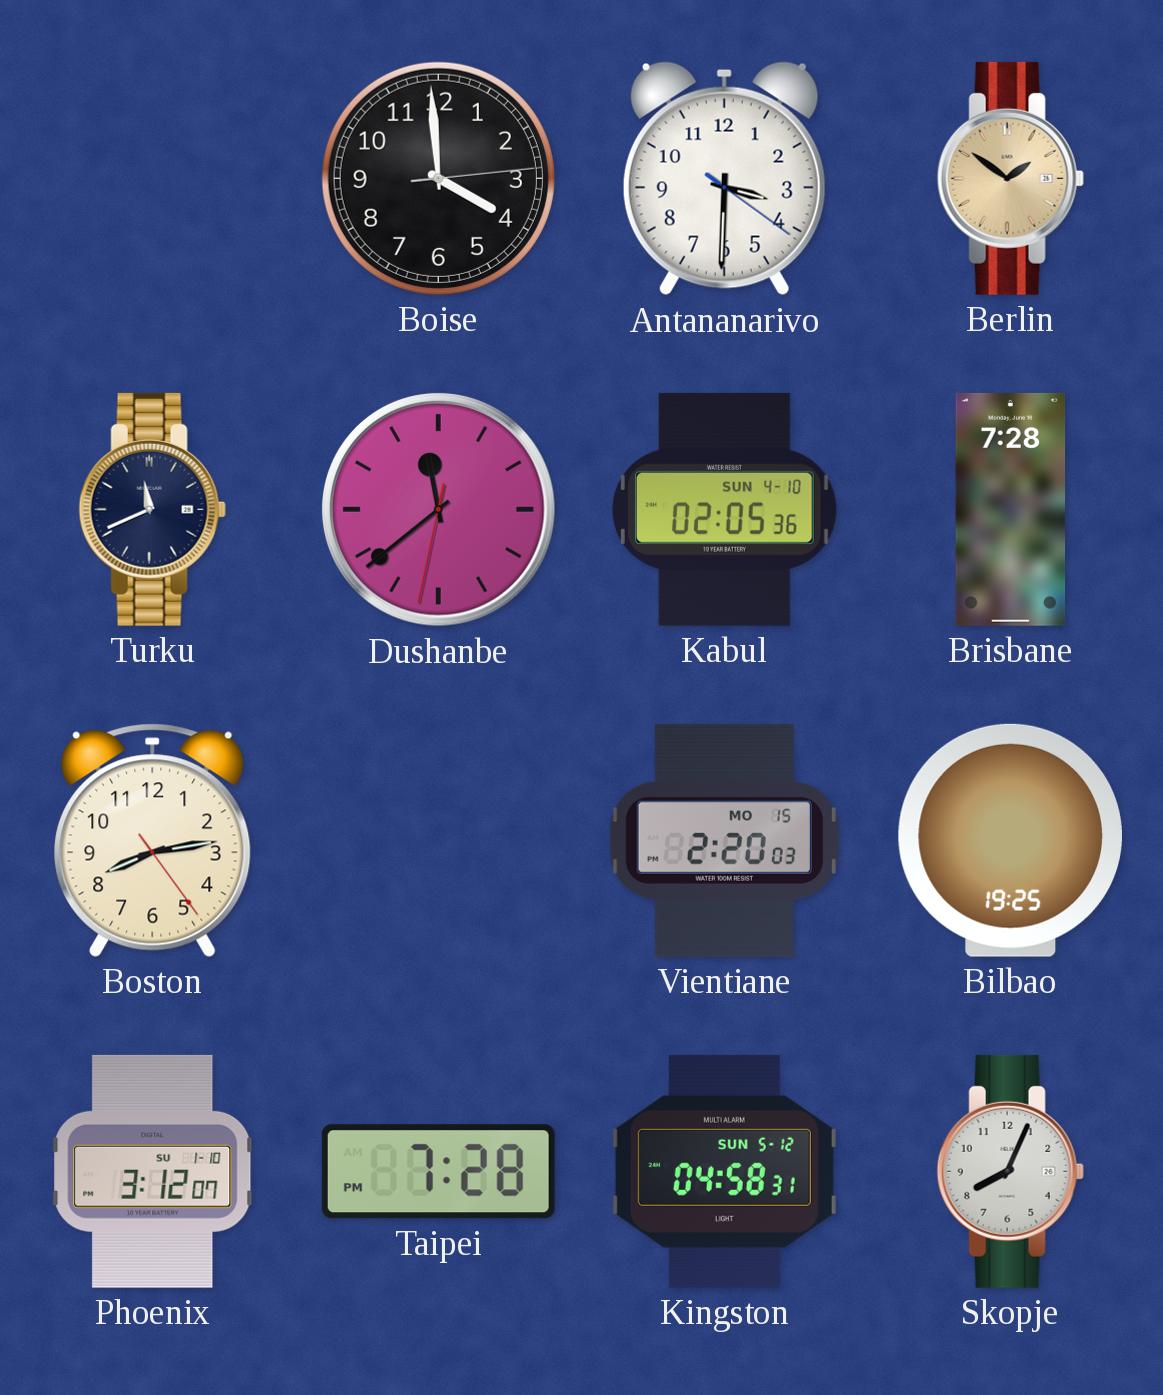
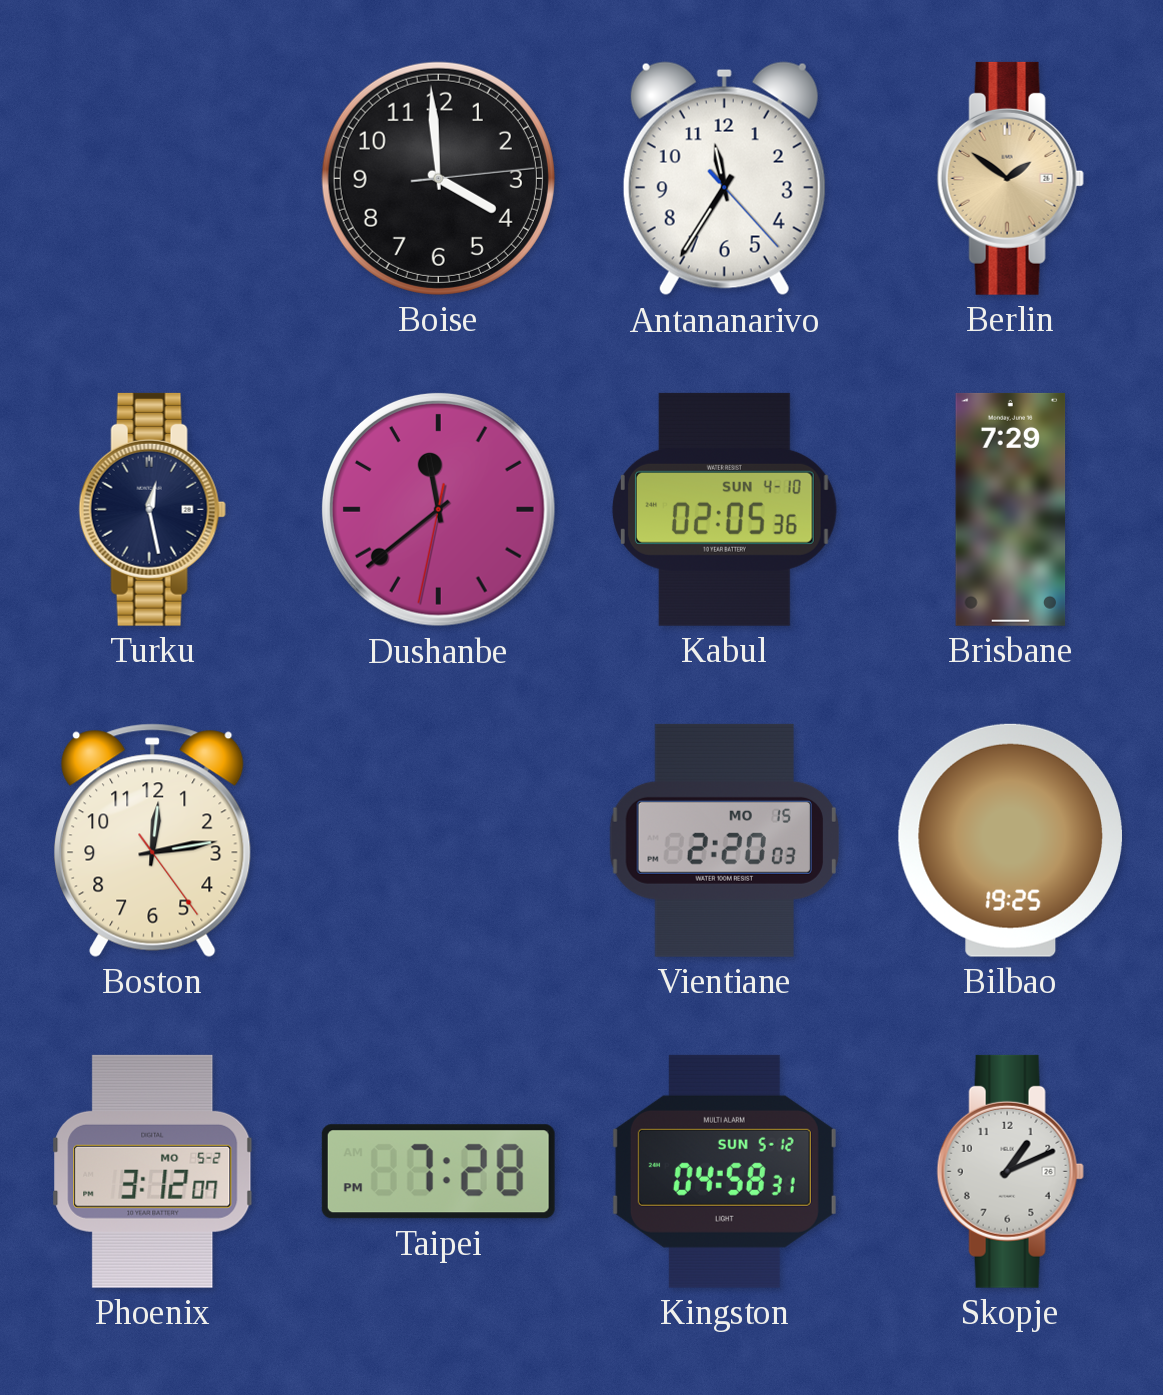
Antananarivo: 3:30 -> 11:35
Turku: 11:41 -> 12:28
Brisbane: 7:28 -> 7:29
Boston: 8:13 -> 12:13
Phoenix date: SU 1-10 -> MO 5-2
Skopje: 8:04 -> 1:11
